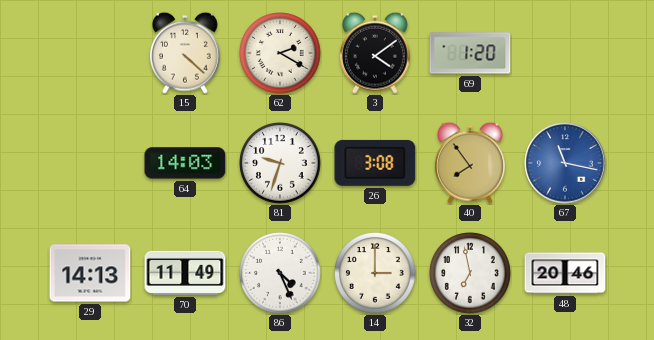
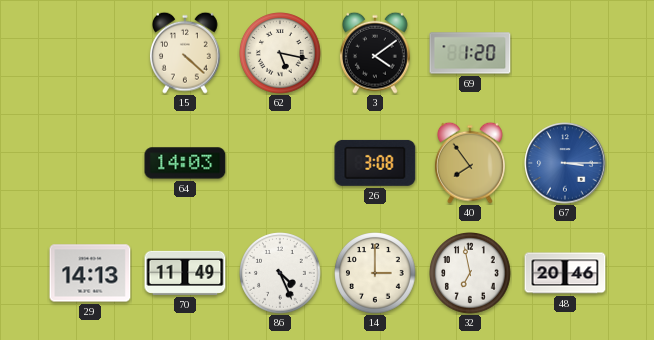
62: 2:20 -> 5:17
81: 9:33 -> none
67: 11:17 -> 3:15
